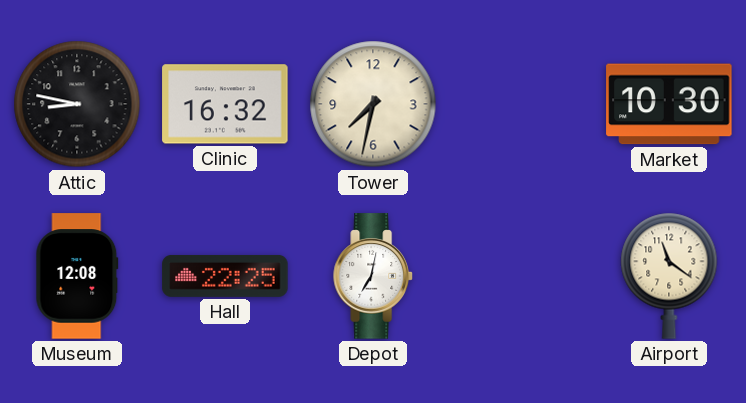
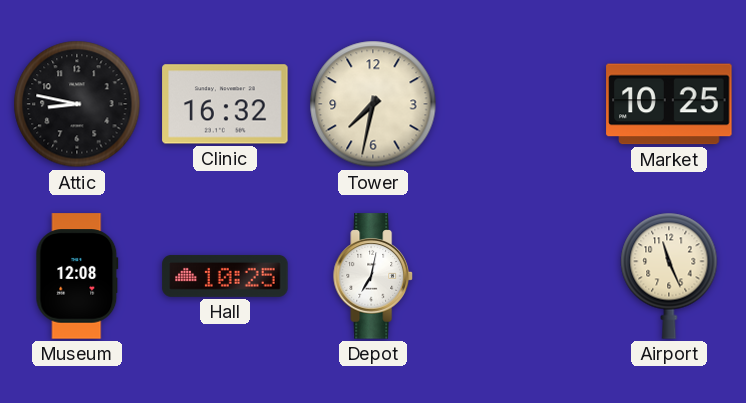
Market: 10:30 -> 10:25
Hall: 22:25 -> 10:25
Airport: 11:21 -> 11:26
